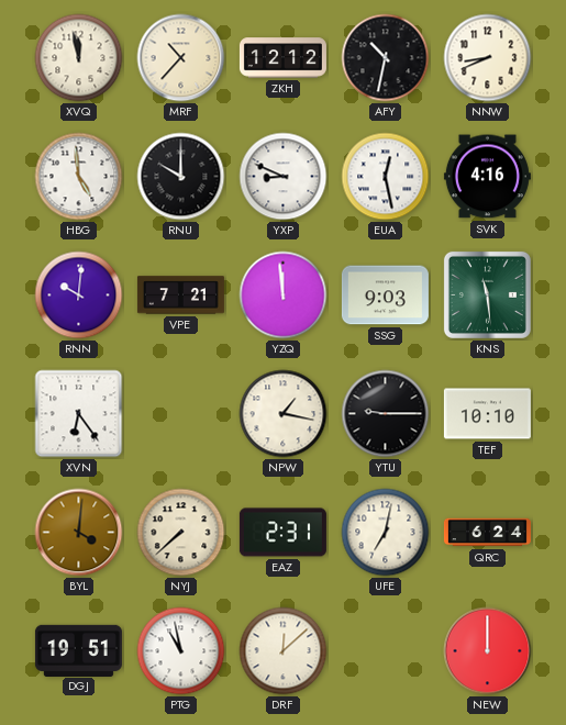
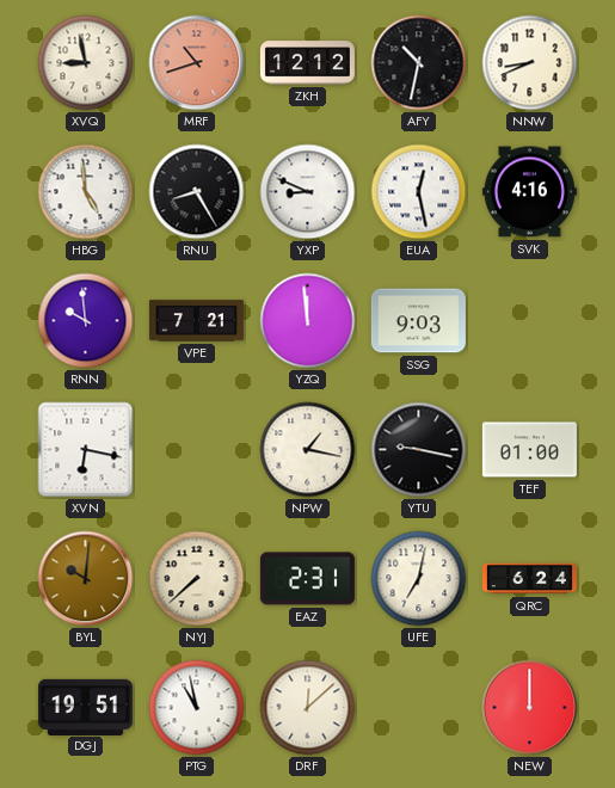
XVQ: 11:58 -> 8:58
MRF: 10:37 -> 10:42
MRF dial: cream -> salmon
RNU: 10:00 -> 8:25
RNN: 10:01 -> 9:59
KNS: 11:29 -> none
XVN: 6:24 -> 6:17
YTU: 9:15 -> 9:17
TEF: 10:10 -> 01:00
BYL: 4:01 -> 10:01
